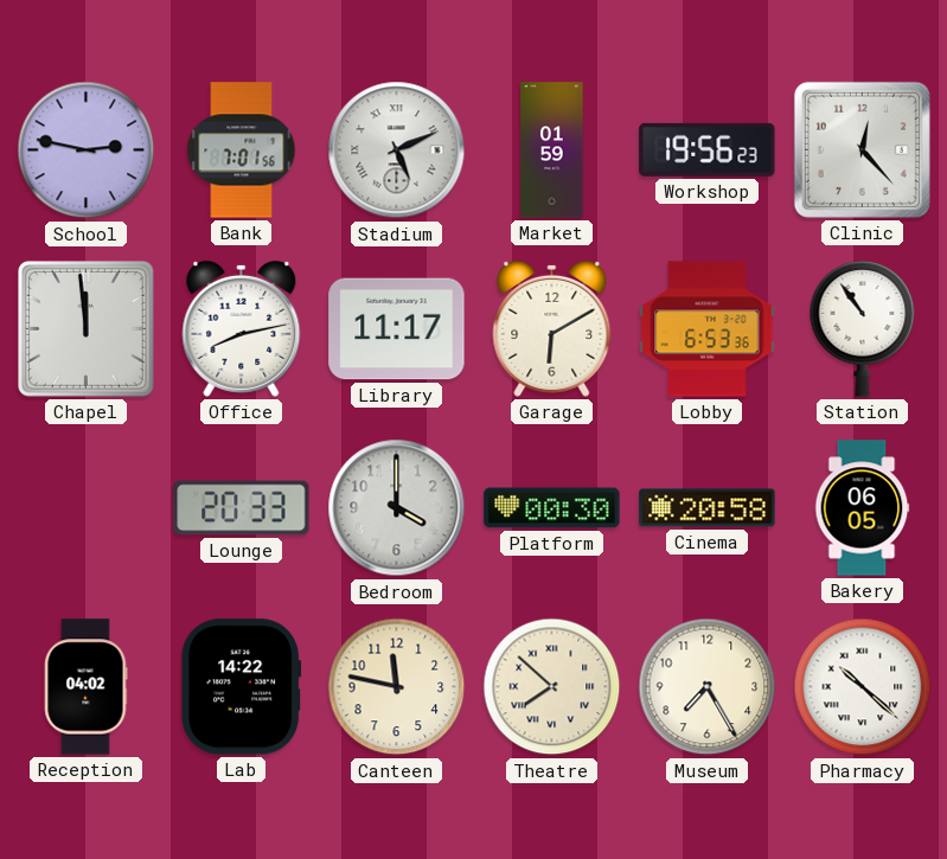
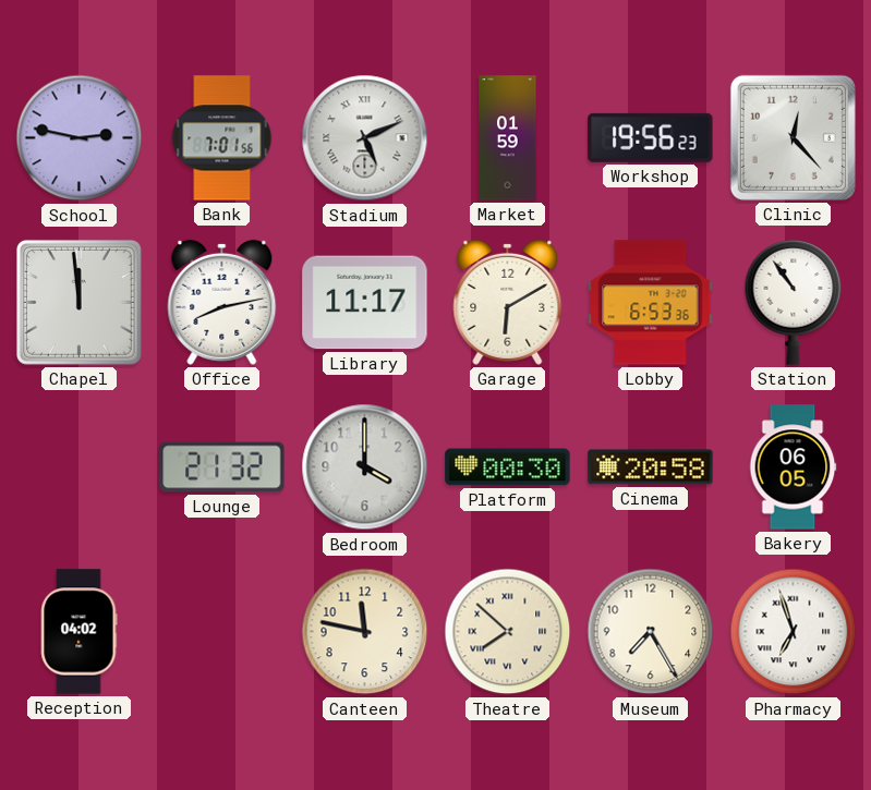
Lounge: 20:33 -> 21:32
Lab: 14:22 -> none
Pharmacy: 10:22 -> 6:57
